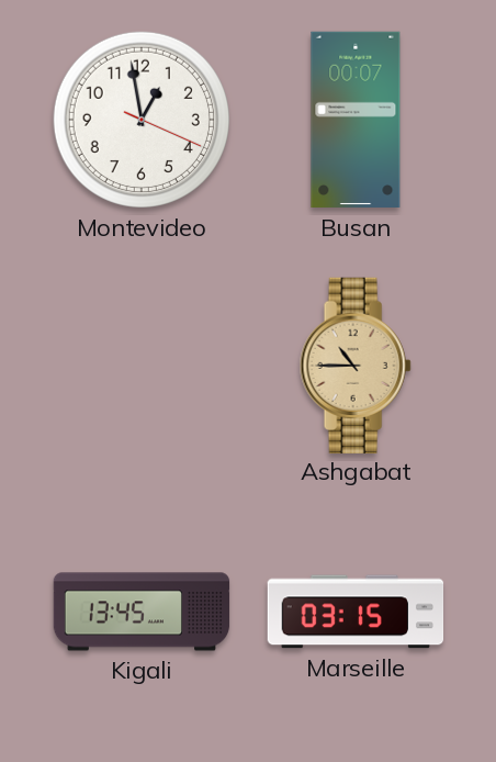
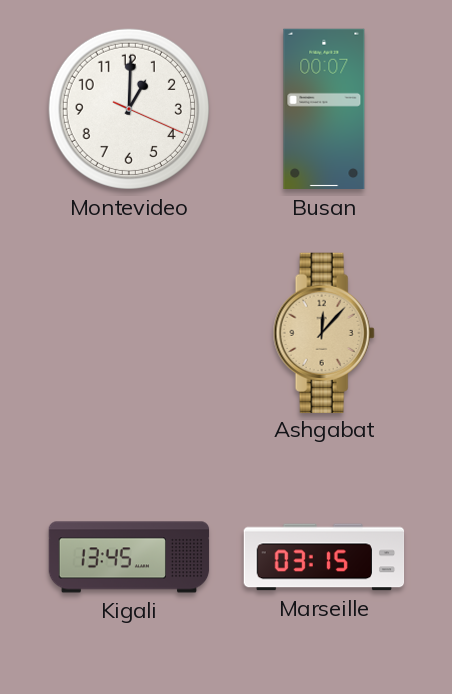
Montevideo: 12:58 -> 1:00
Ashgabat: 10:45 -> 12:07
